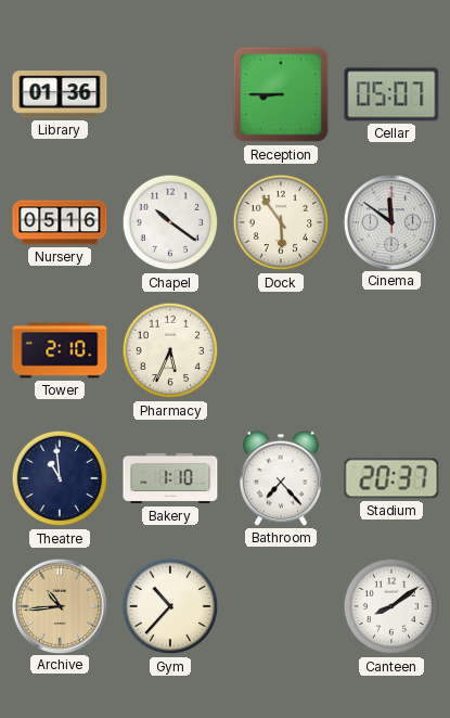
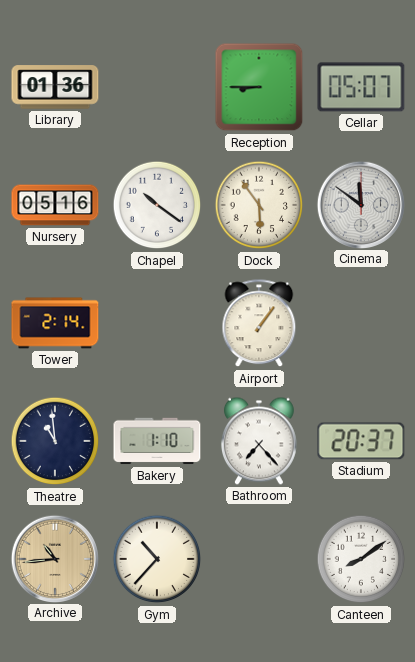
Tower: 2:10 -> 2:14
Pharmacy: 5:34 -> none
Airport: none -> 1:06
